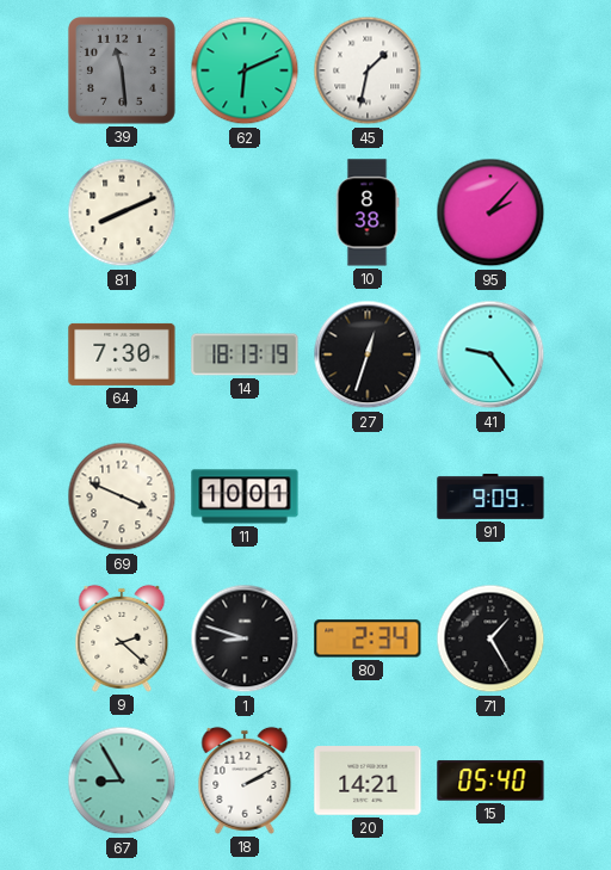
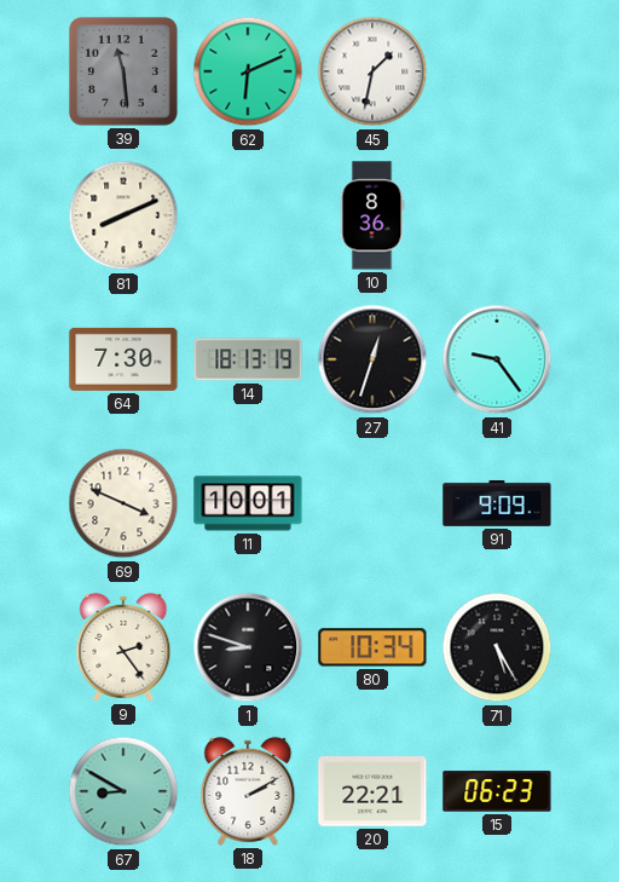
10: 8:38 -> 8:36
95: 2:07 -> none
9: 2:22 -> 2:24
80: 2:34 -> 10:34
71: 1:25 -> 5:25
67: 8:55 -> 8:50
20: 14:21 -> 22:21
15: 05:40 -> 06:23
